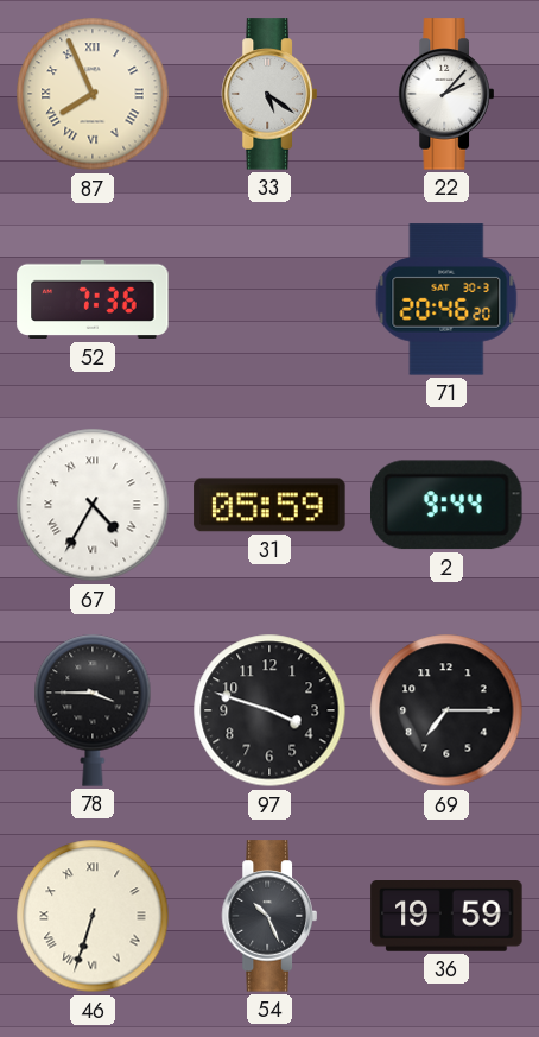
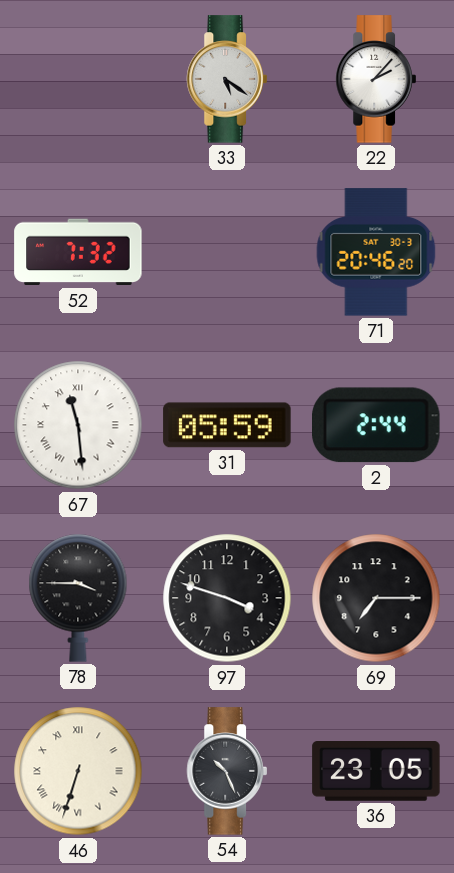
87: 7:56 -> none
52: 7:36 -> 7:32
67: 4:35 -> 11:29
2: 9:44 -> 2:44
36: 19:59 -> 23:05
